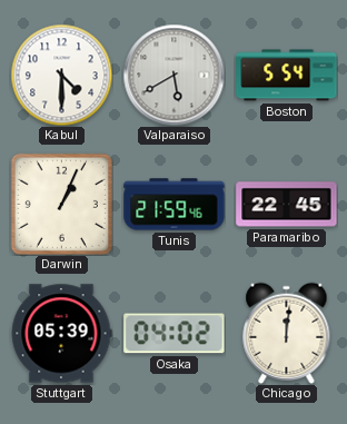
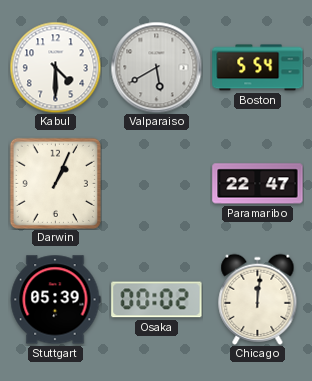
Tunis: 21:59 -> none
Paramaribo: 22:45 -> 22:47
Osaka: 04:02 -> 00:02
